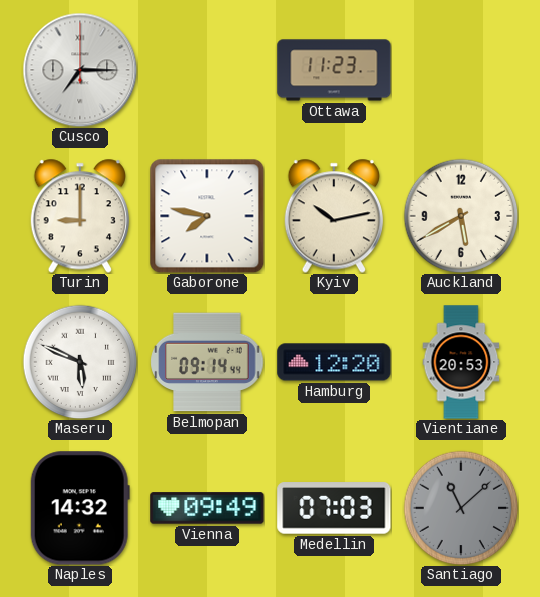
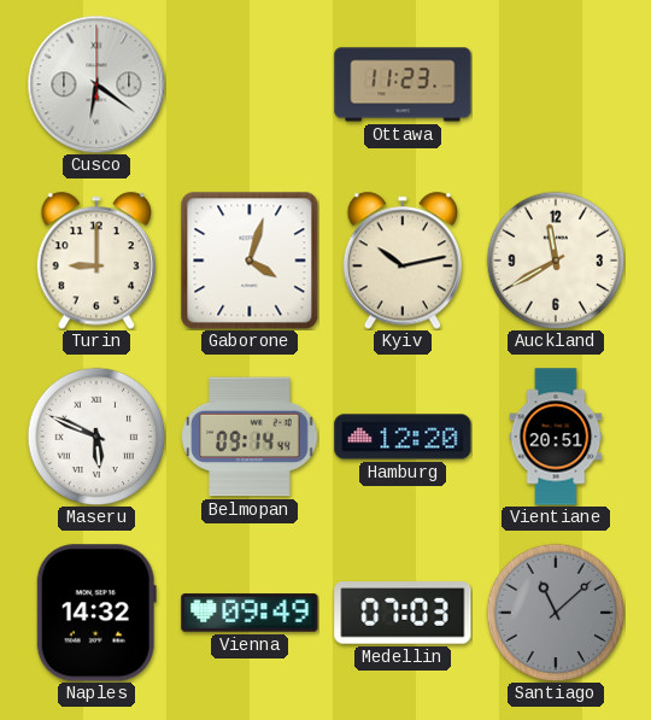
Cusco: 7:15 -> 6:21
Gaborone: 7:47 -> 4:03
Auckland: 5:40 -> 11:40
Vientiane: 20:53 -> 20:51
